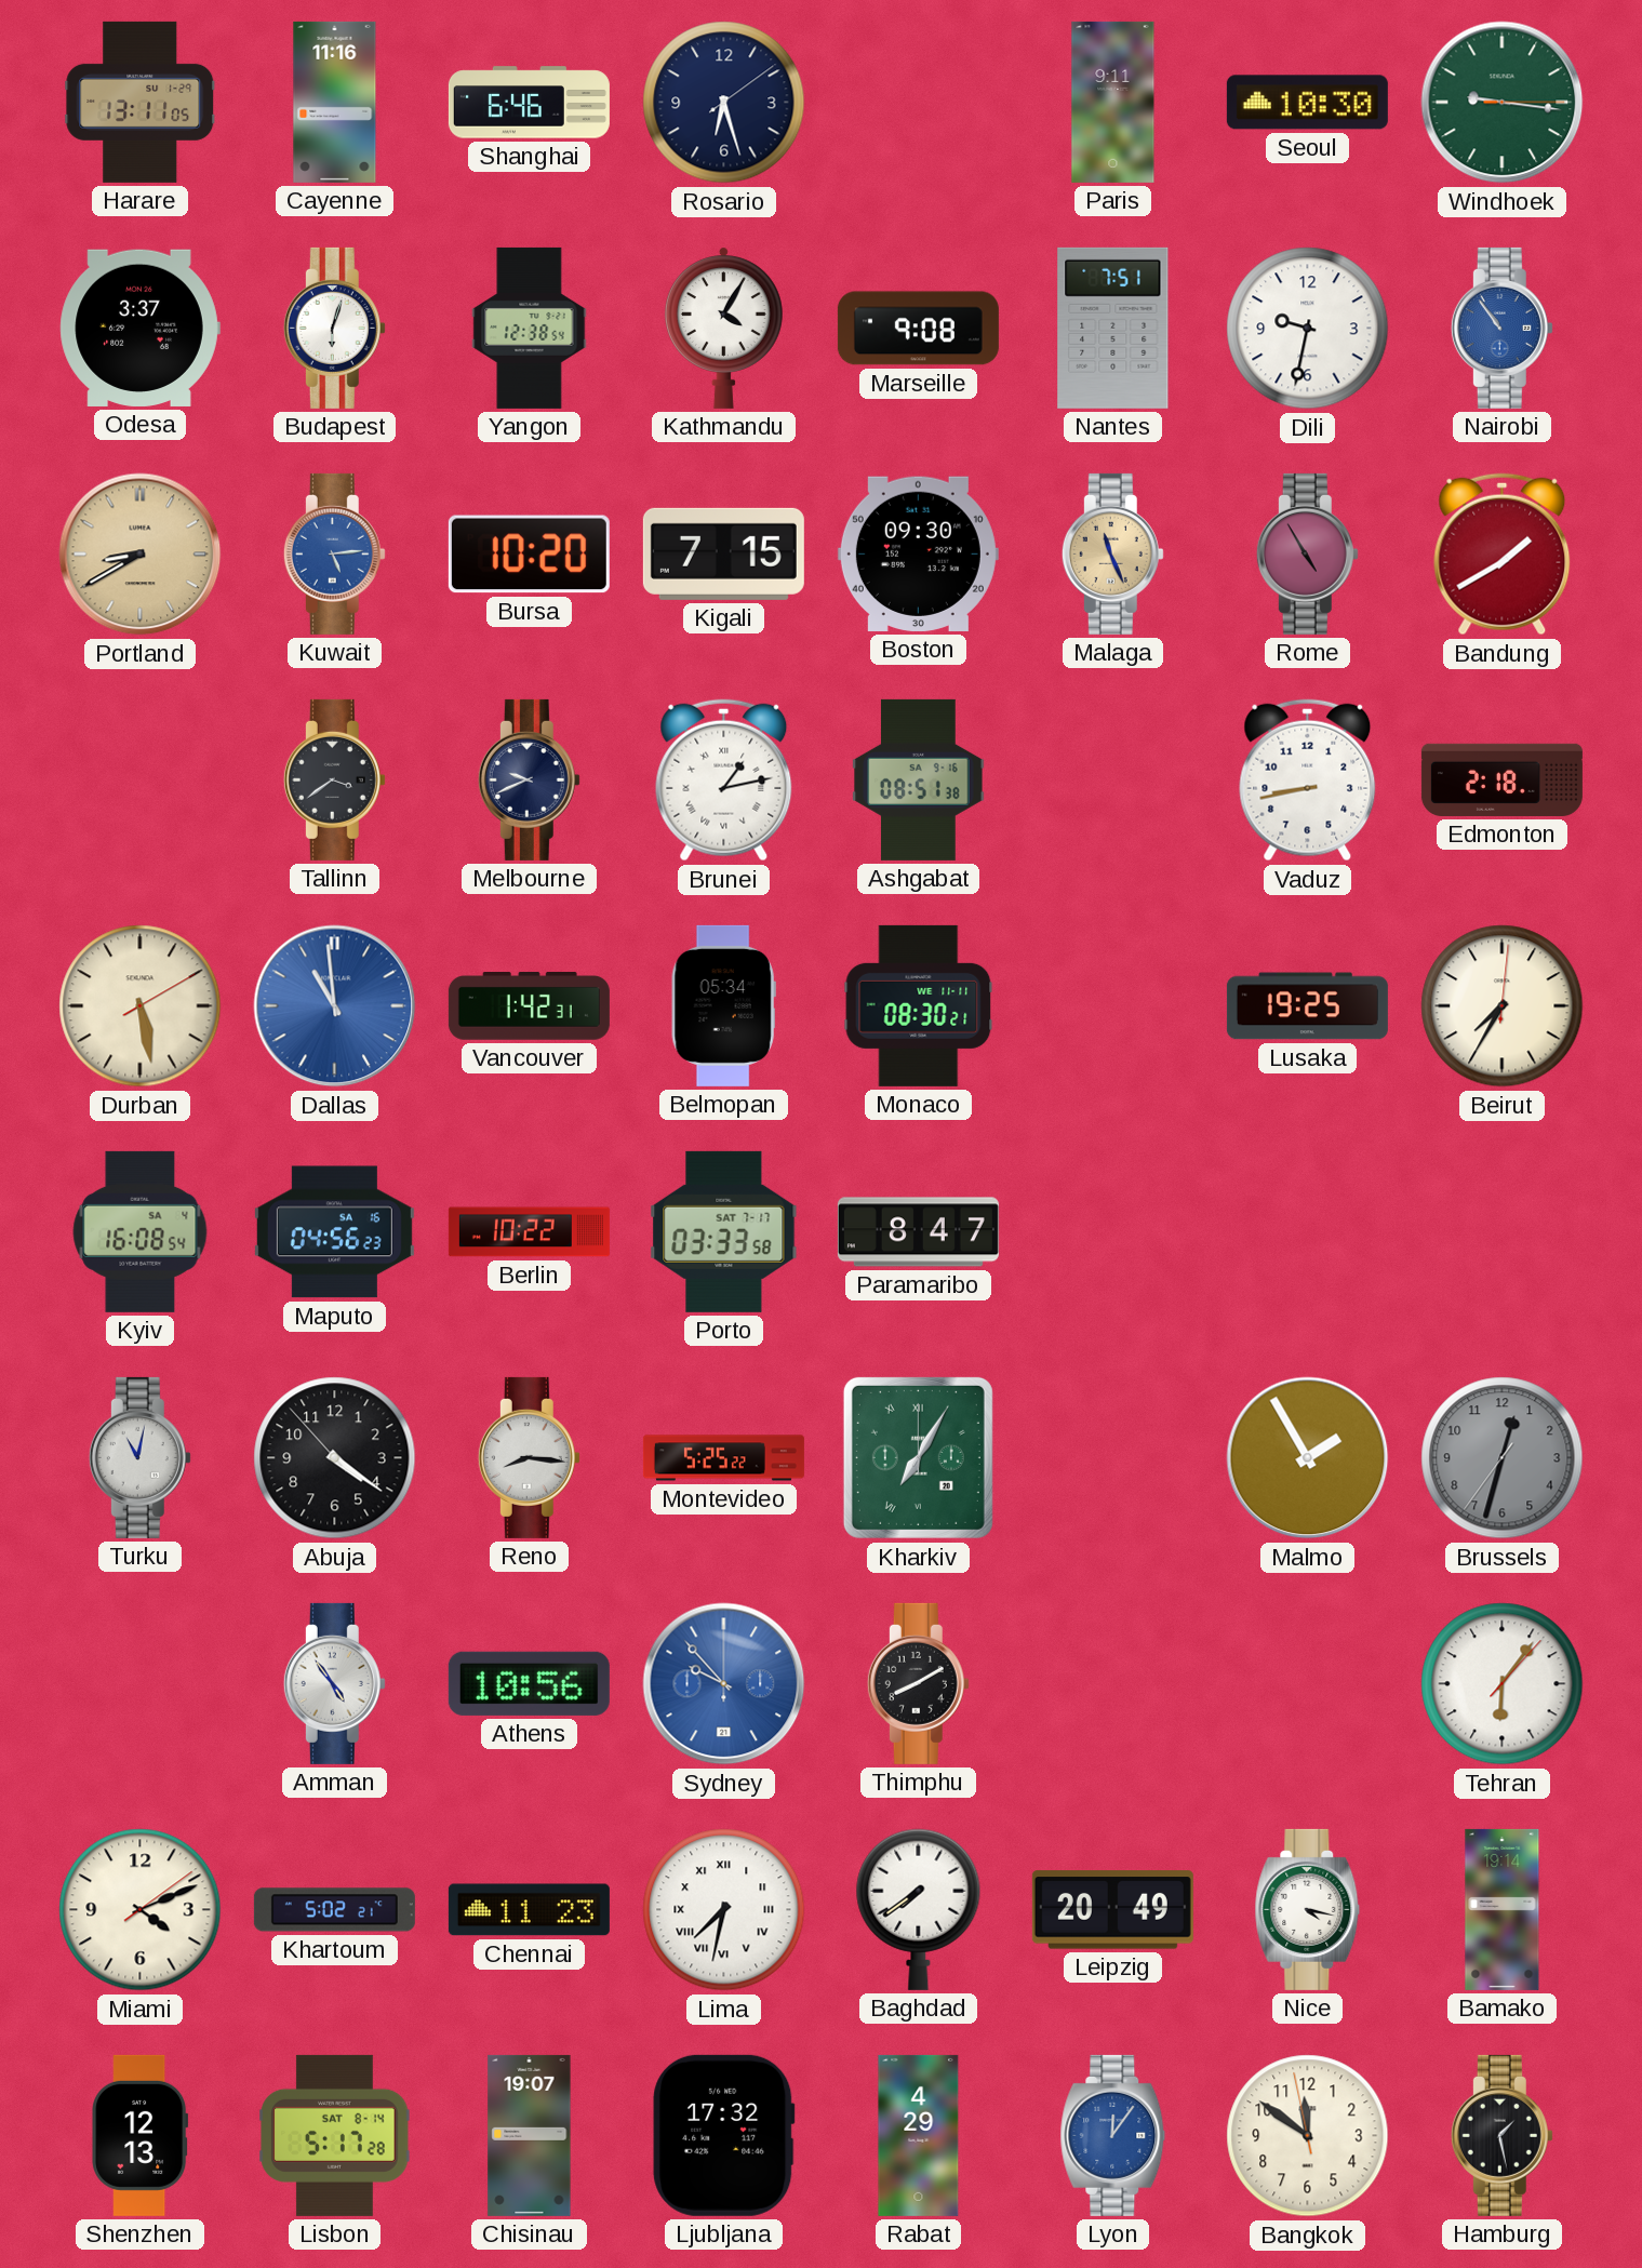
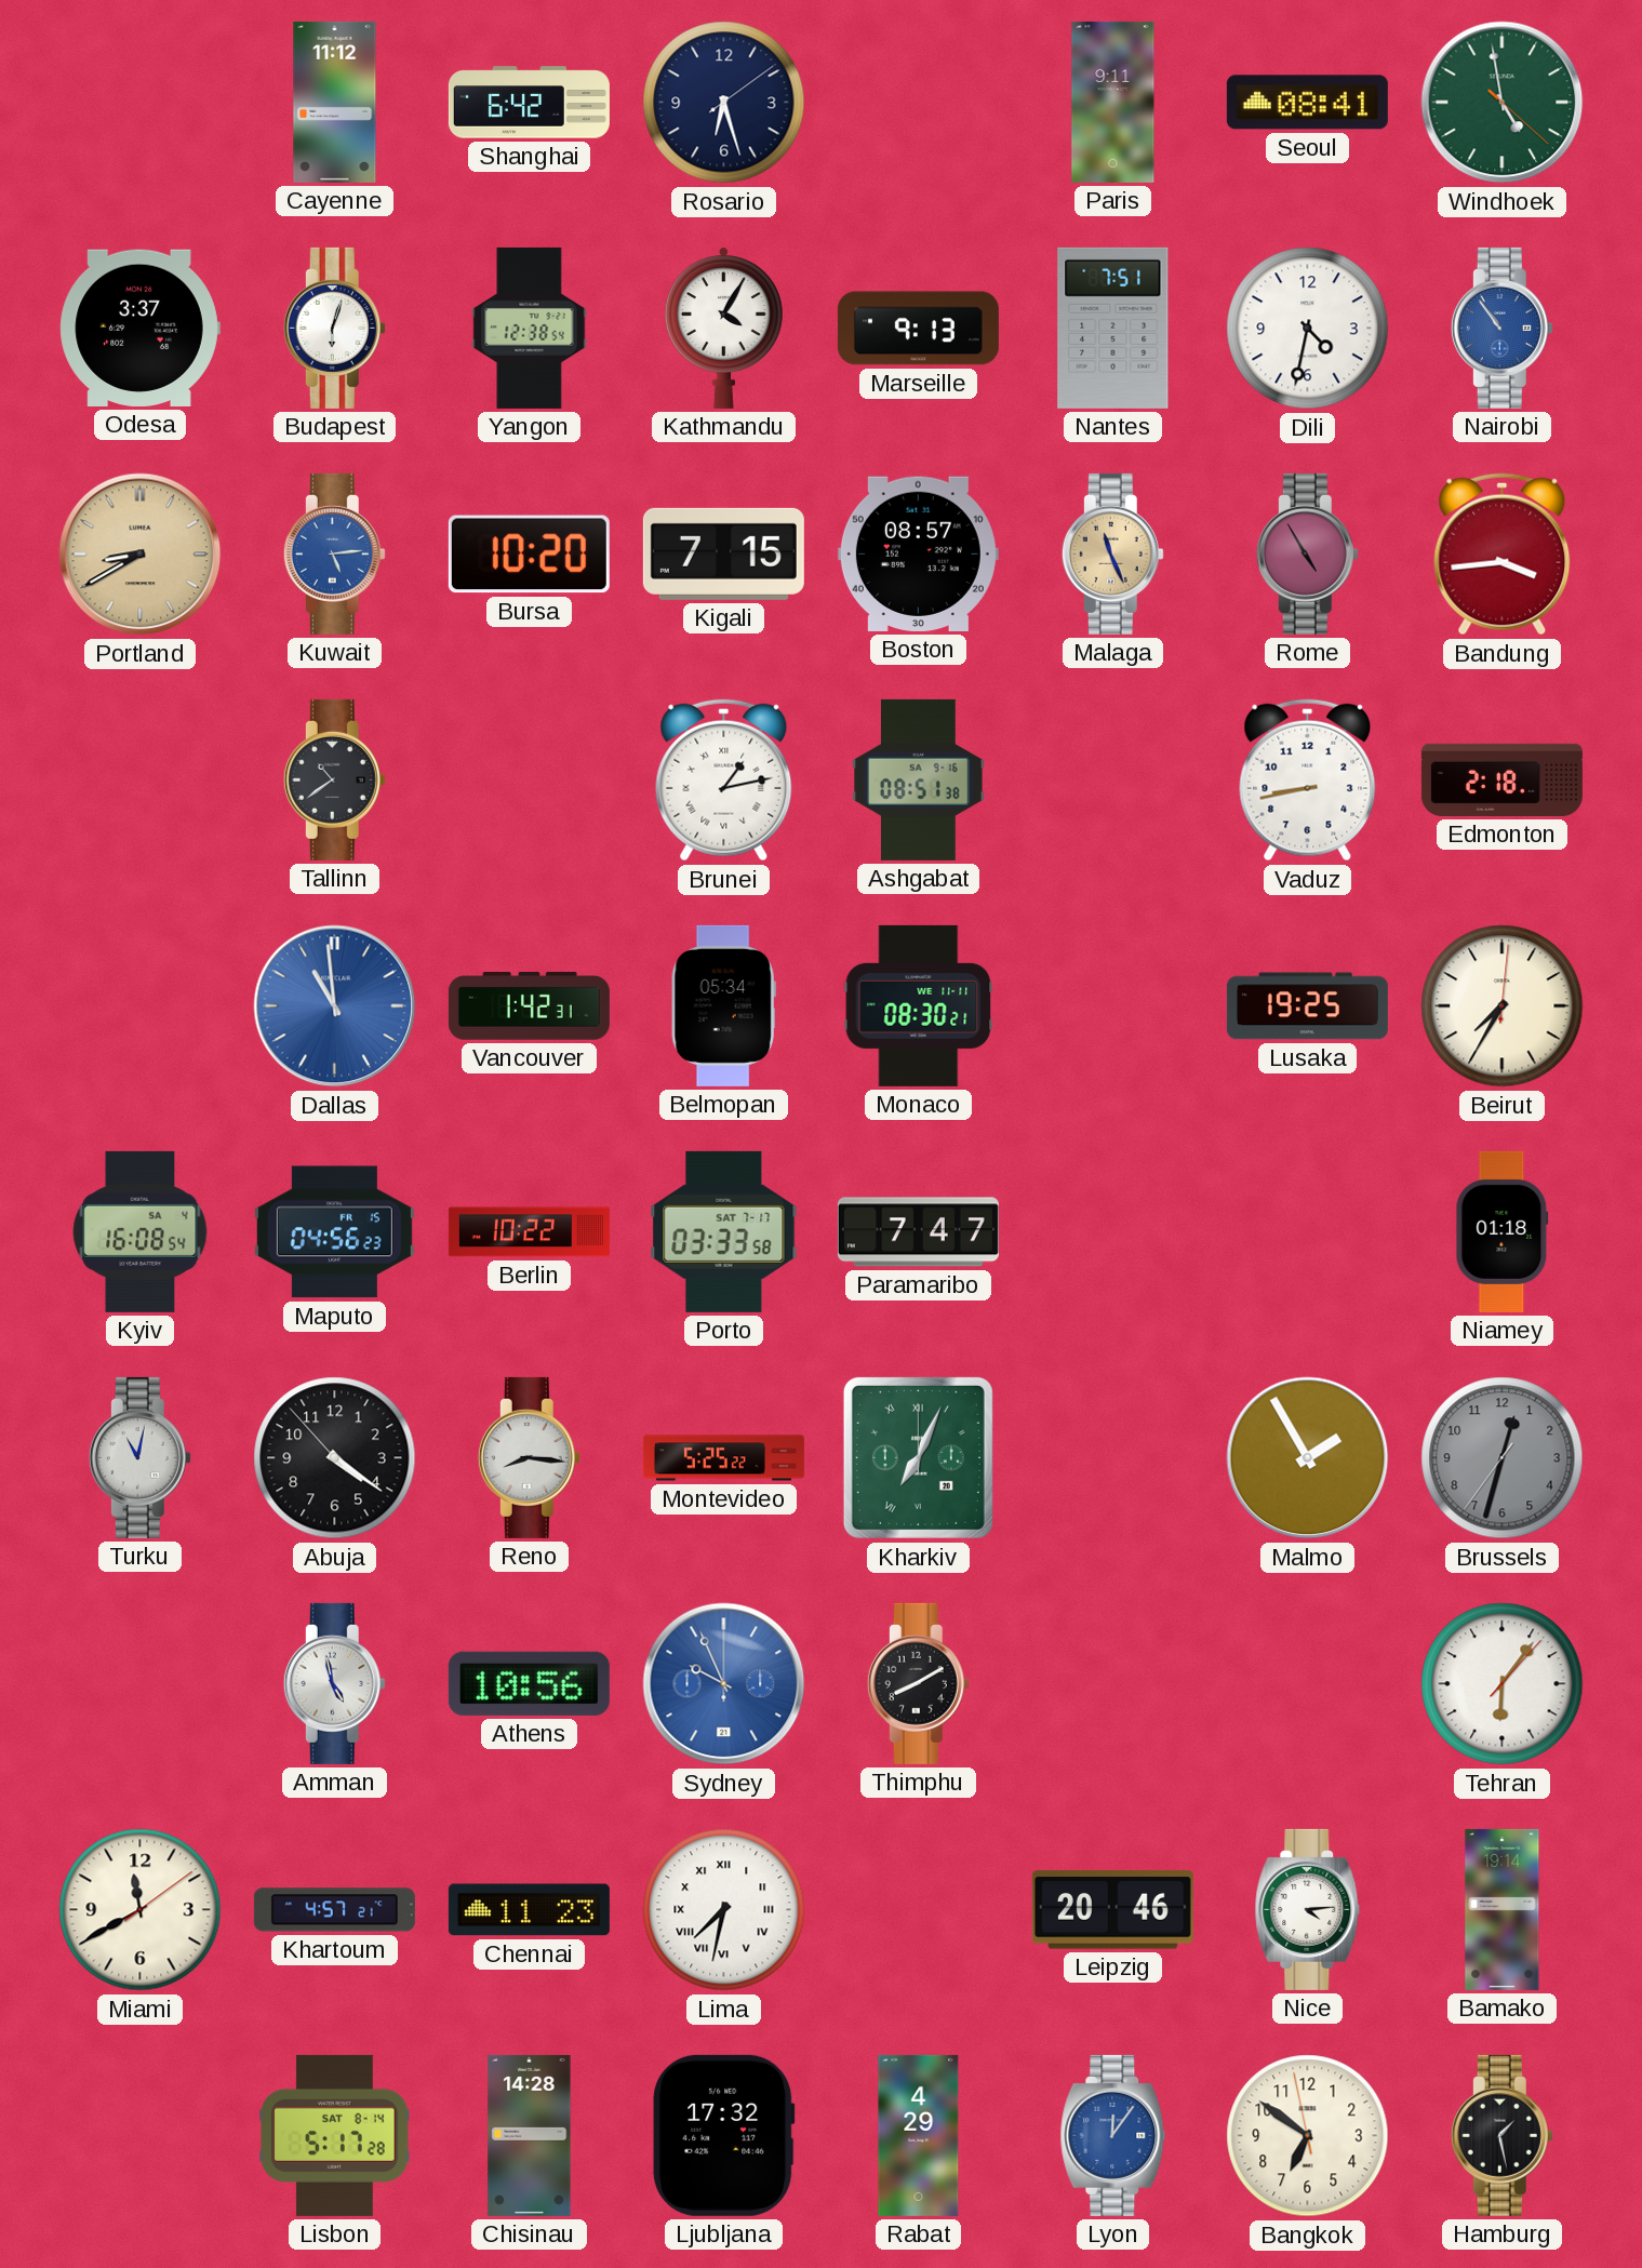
Harare: 13:11 -> none
Cayenne: 11:16 -> 11:12
Shanghai: 6:46 -> 6:42
Seoul: 10:30 -> 08:41
Windhoek: 9:16 -> 4:58
Marseille: 9:08 -> 9:13
Dili: 9:32 -> 4:32
Boston: 09:30 -> 08:57
Bandung: 1:40 -> 3:44
Tallinn: 3:39 -> 10:39
Melbourne: 9:41 -> none
Durban: 5:28 -> none
Maputo date: SA 16 -> FR 15
Paramaribo: 8:47 -> 7:47
Niamey: none -> 01:18
Kharkiv: 7:05 -> 7:04
Amman: 4:54 -> 4:58
Sydney: 9:53 -> 9:56
Miami: 4:11 -> 11:40
Khartoum: 5:02 -> 4:57
Baghdad: 7:39 -> none
Leipzig: 20:49 -> 20:46
Nice: 4:17 -> 4:14
Shenzhen: 12:13 -> none
Chisinau: 19:07 -> 14:28
Bangkok: 11:50 -> 6:50
